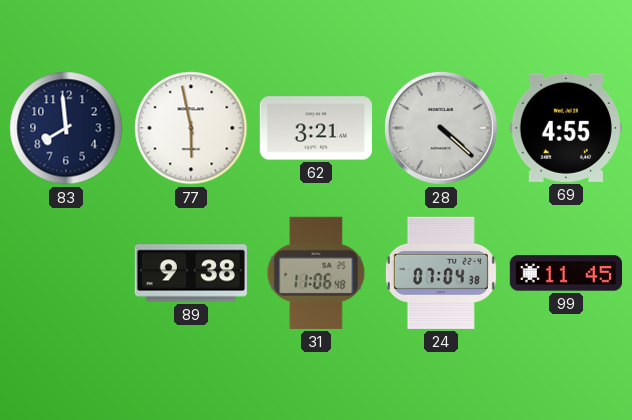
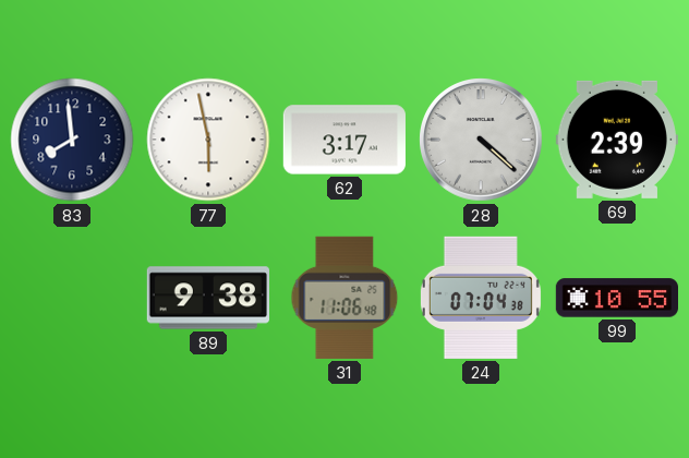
62: 3:21 -> 3:17
69: 4:55 -> 2:39
99: 11:45 -> 10:55
